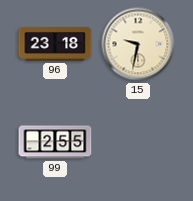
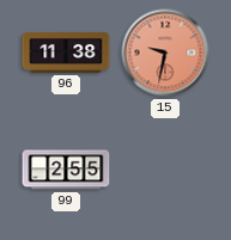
96: 23:18 -> 11:38
15 dial: cream -> salmon
